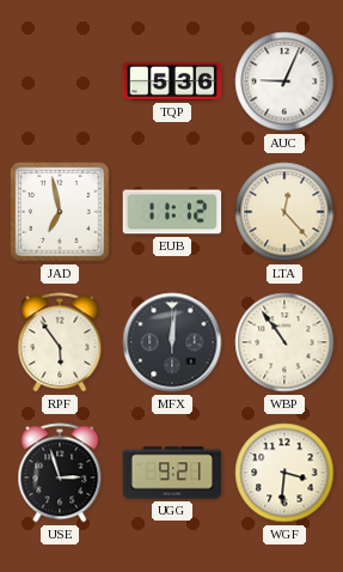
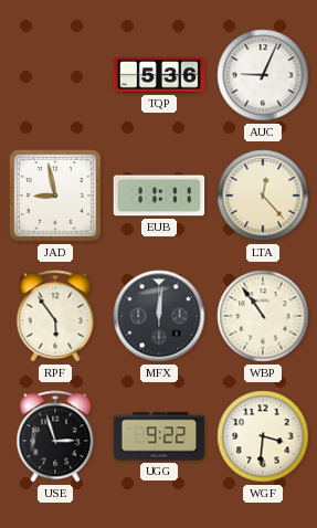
JAD: 6:58 -> 8:58
EUB: 11:12 -> 11:11
UGG: 9:21 -> 9:22
